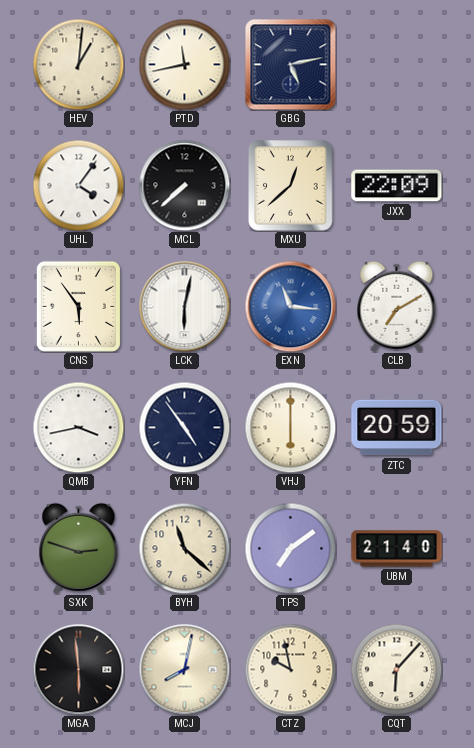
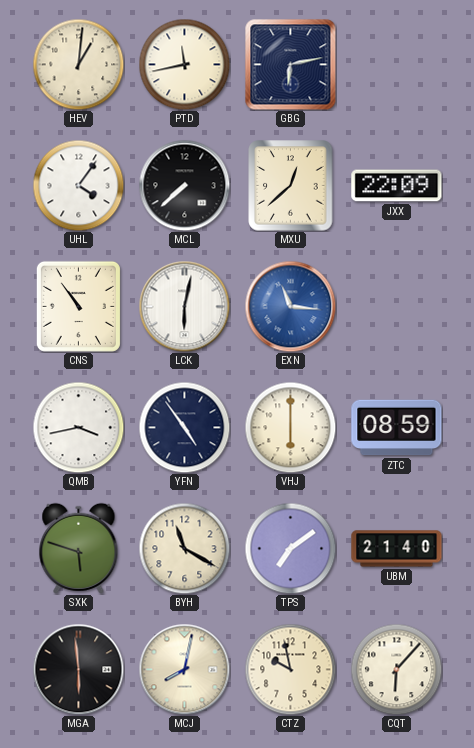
GBG: 5:13 -> 6:13
CNS: 5:54 -> 10:54
CLB: 7:10 -> none
ZTC: 20:59 -> 08:59
SXK: 2:48 -> 5:48
BYH: 11:22 -> 11:20
